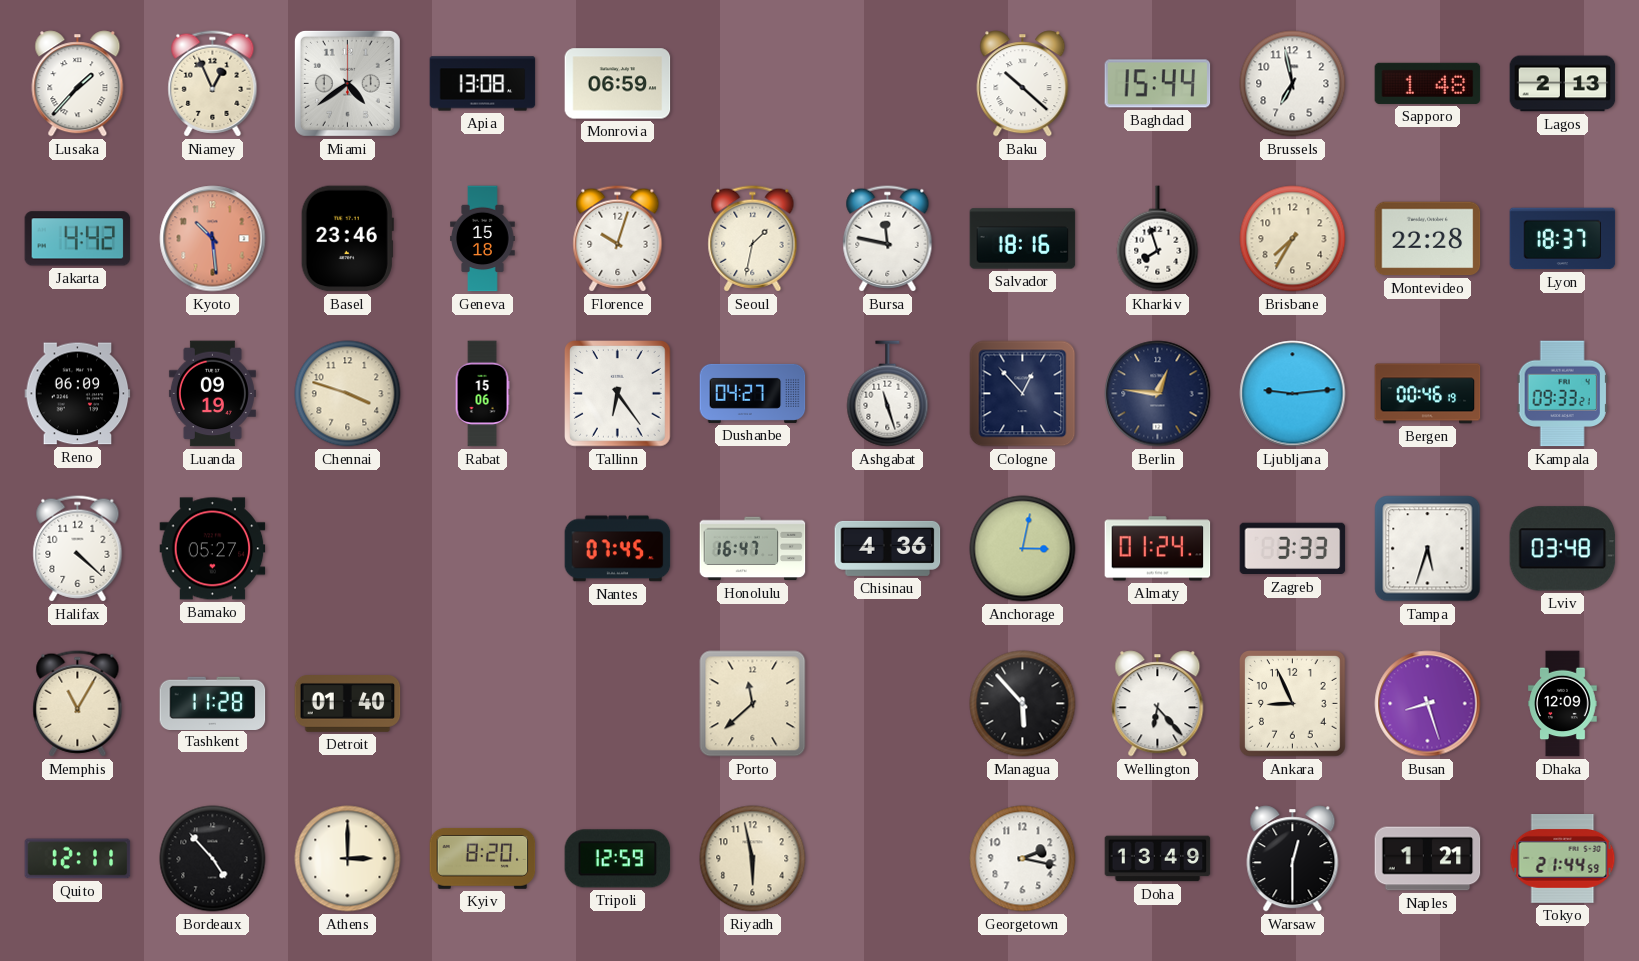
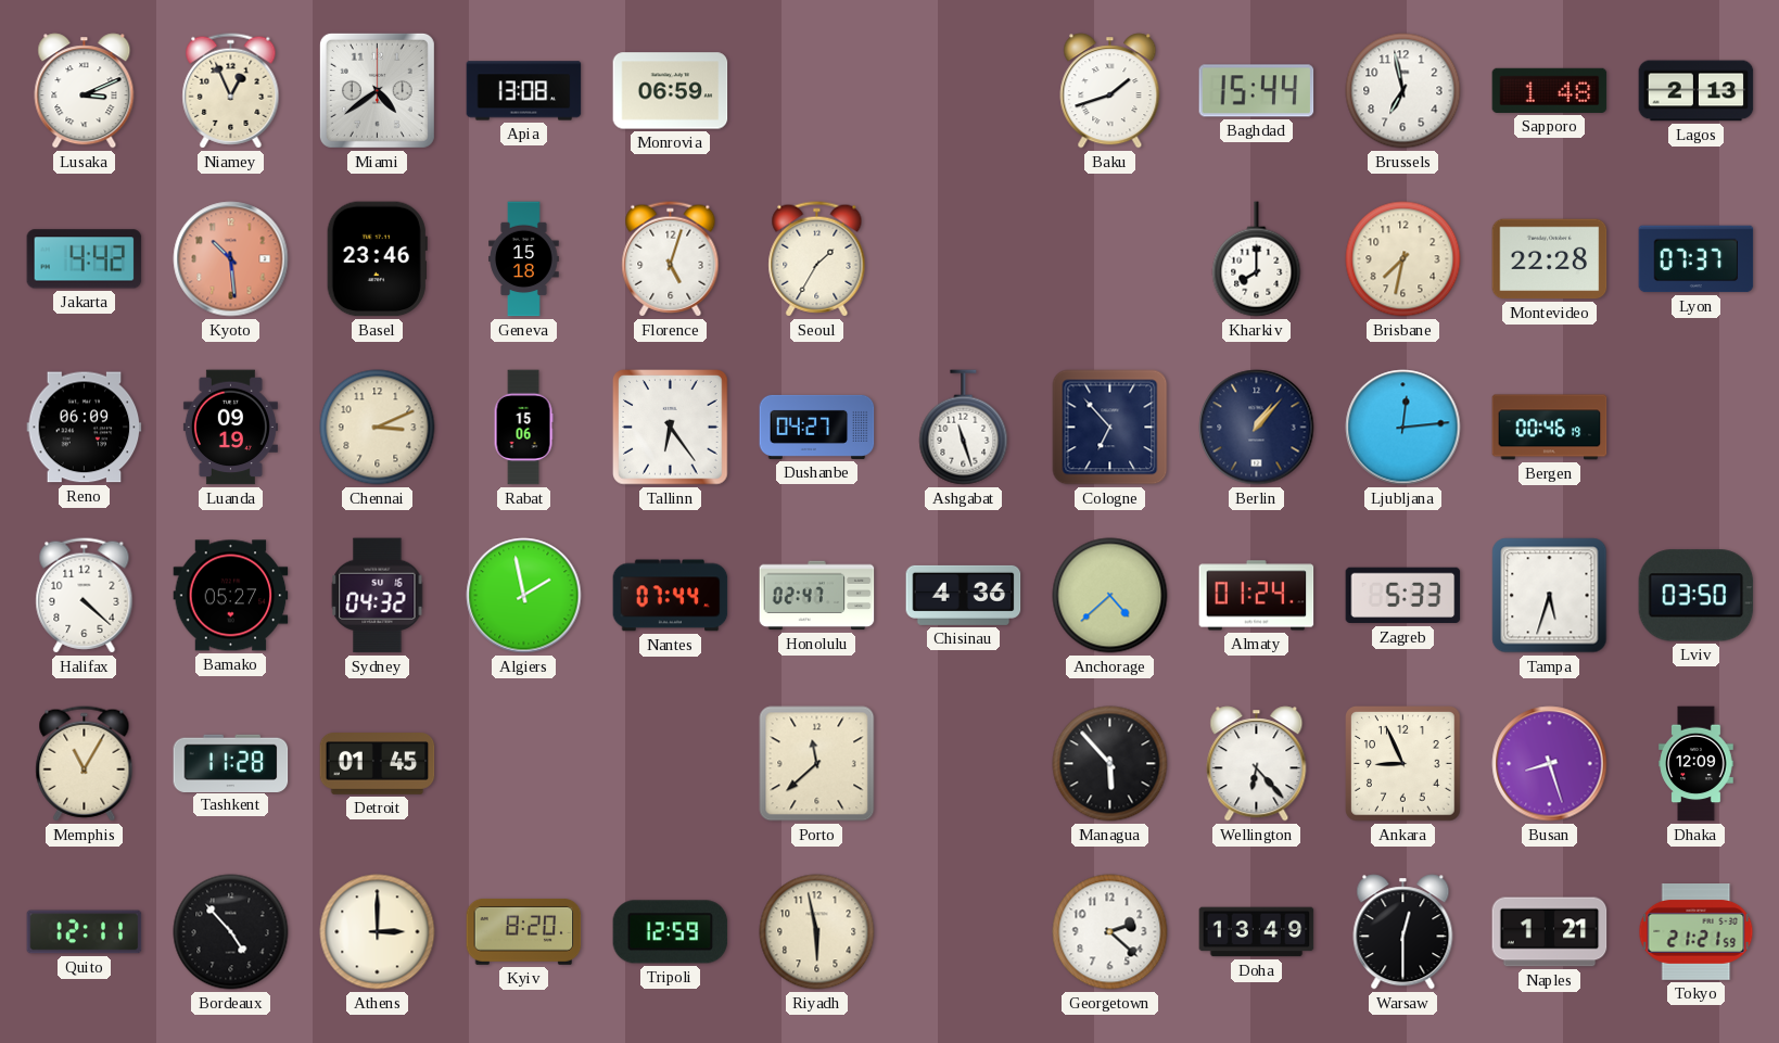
Lusaka: 1:37 -> 3:11
Baku: 10:22 -> 1:42
Florence: 10:03 -> 5:03
Seoul: 1:32 -> 1:35
Bursa: 11:47 -> none
Salvador: 18:16 -> none
Kharkiv: 7:57 -> 8:00
Brisbane: 7:35 -> 7:32
Lyon: 18:37 -> 07:37
Chennai: 3:48 -> 3:11
Cologne: 12:53 -> 6:53
Berlin: 12:46 -> 1:07
Ljubljana: 9:14 -> 12:14
Kampala: 09:33 -> none
Sydney: none -> 04:32
Algiers: none -> 1:58
Nantes: 07:45 -> 07:44
Honolulu: 16:47 -> 02:47
Anchorage: 3:02 -> 4:38
Zagreb: 3:33 -> 5:33
Lviv: 03:48 -> 03:50
Detroit: 01:40 -> 01:45
Georgetown: 2:17 -> 2:22
Tokyo: 21:44 -> 21:21
